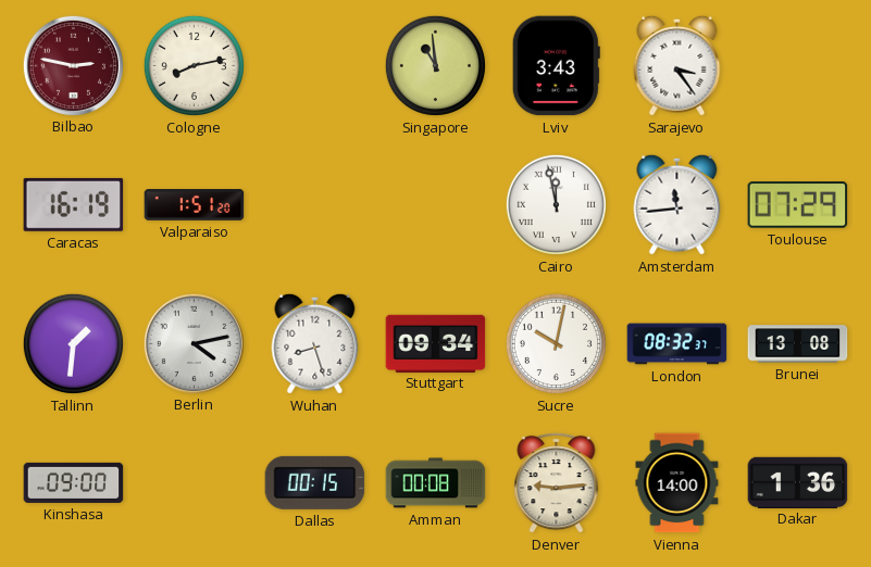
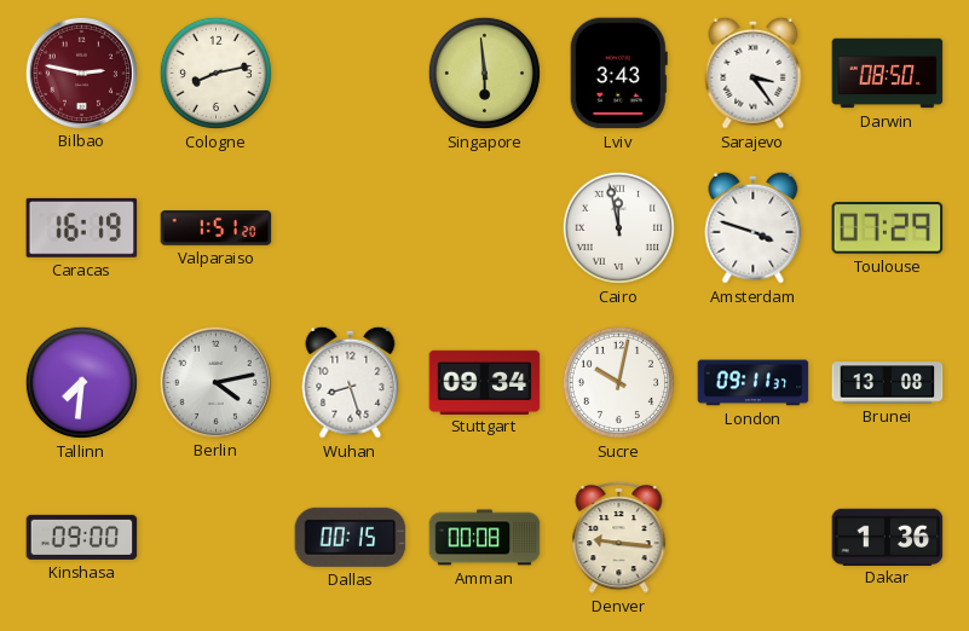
Singapore: 10:59 -> 5:59
Darwin: none -> 08:50
Amsterdam: 11:44 -> 3:48
Tallinn: 1:31 -> 7:31
London: 08:32 -> 09:11
Denver: 9:14 -> 9:16
Vienna: 14:00 -> none
